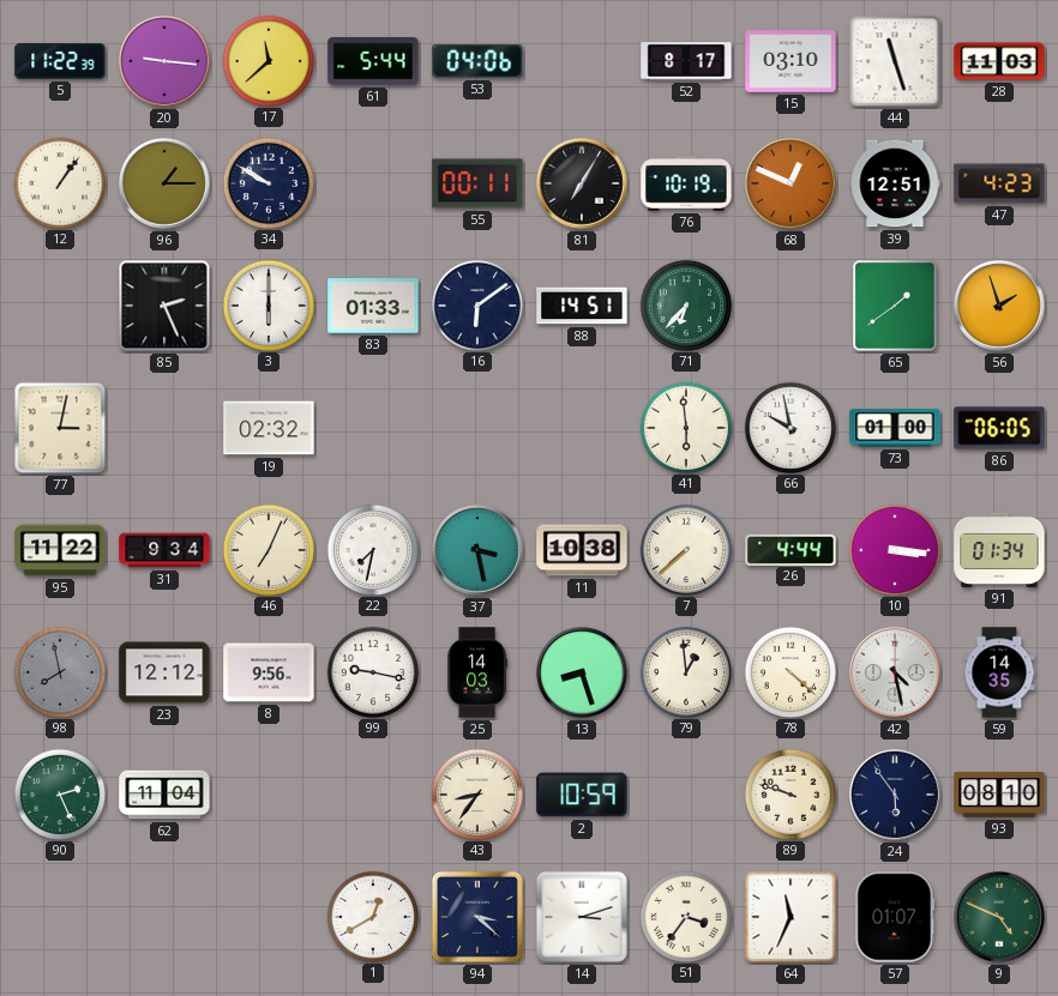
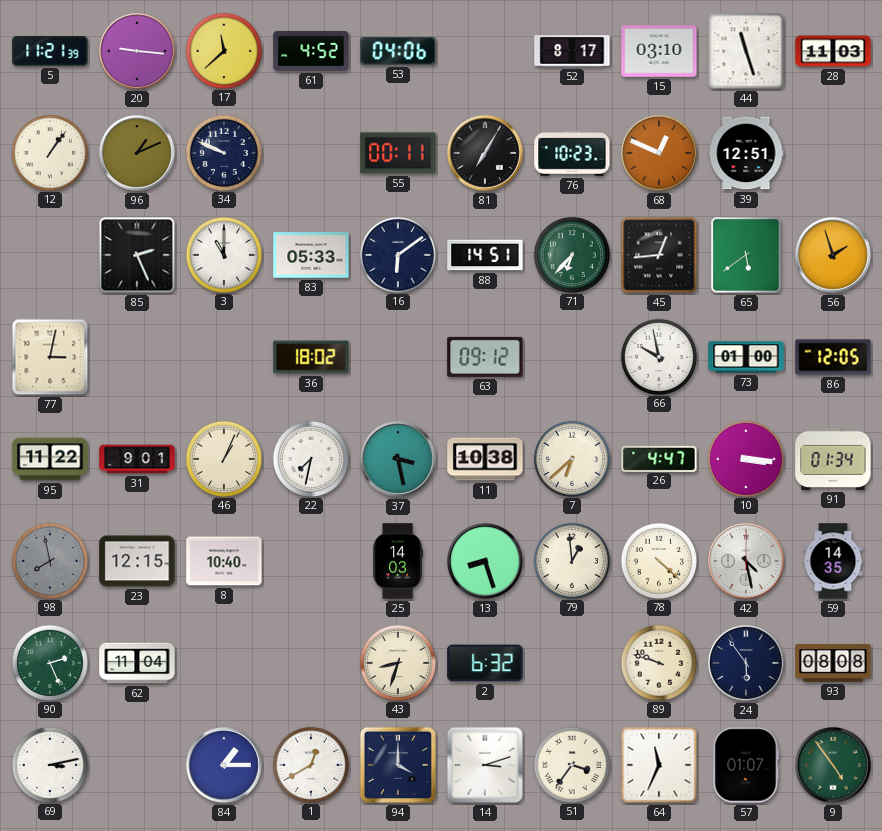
5: 11:22 -> 11:21
61: 5:44 -> 4:52
96: 1:15 -> 1:11
34: 9:50 -> 9:49
76: 10:19 -> 10:23
47: 4:23 -> none
3: 6:00 -> 11:00
83: 01:33 -> 05:33
45: none -> 12:44
65: 1:39 -> 5:39
19: 02:32 -> none
36: none -> 18:02
63: none -> 09:12
41: 5:59 -> none
86: 06:05 -> 12:05
31: 9:34 -> 9:01
46: 7:04 -> 1:04
7: 7:38 -> 6:38
26: 4:44 -> 4:47
23: 12:12 -> 12:15
8: 9:56 -> 10:40
99: 9:17 -> none
43: 8:36 -> 8:33
2: 10:59 -> 6:32
93: 08:10 -> 08:08
69: none -> 3:13
84: none -> 1:15
94: 3:22 -> 4:00
9: 4:49 -> 4:54
